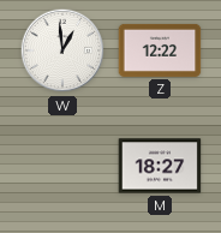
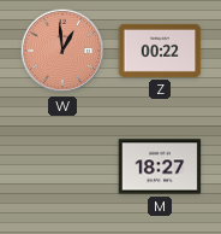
W dial: white -> salmon
Z: 12:22 -> 00:22
